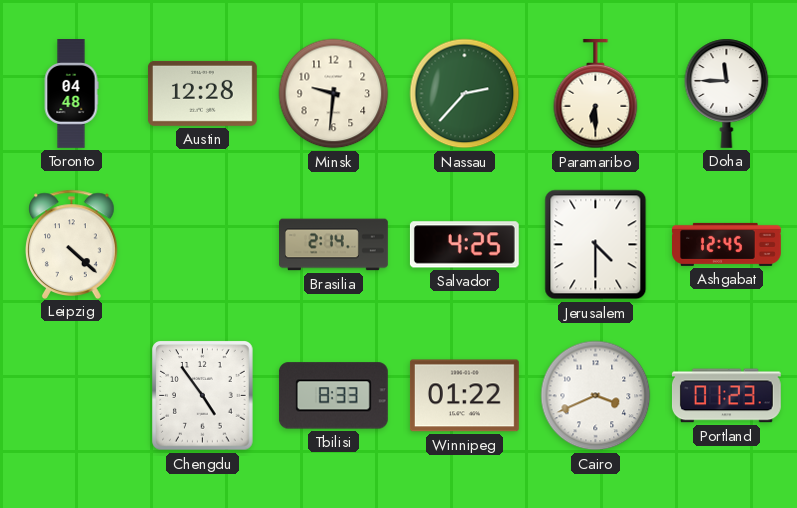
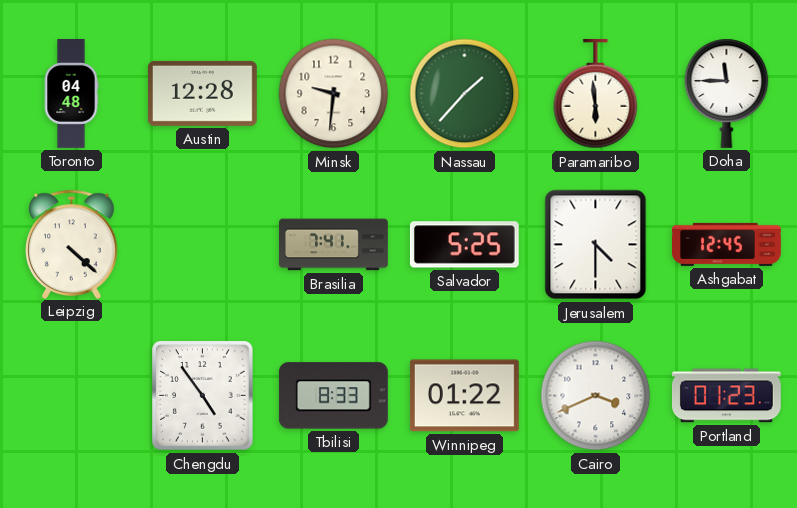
Nassau: 2:37 -> 1:37
Paramaribo: 6:30 -> 5:59
Brasilia: 2:14 -> 7:41
Salvador: 4:25 -> 5:25
